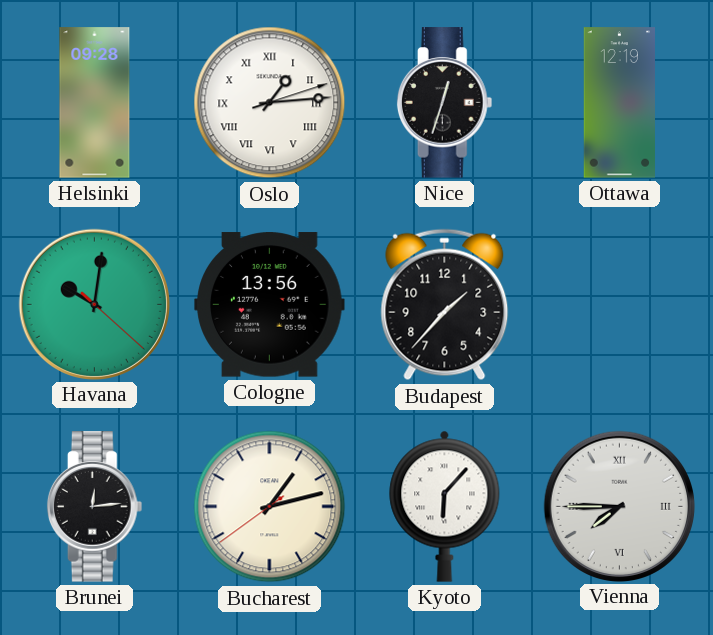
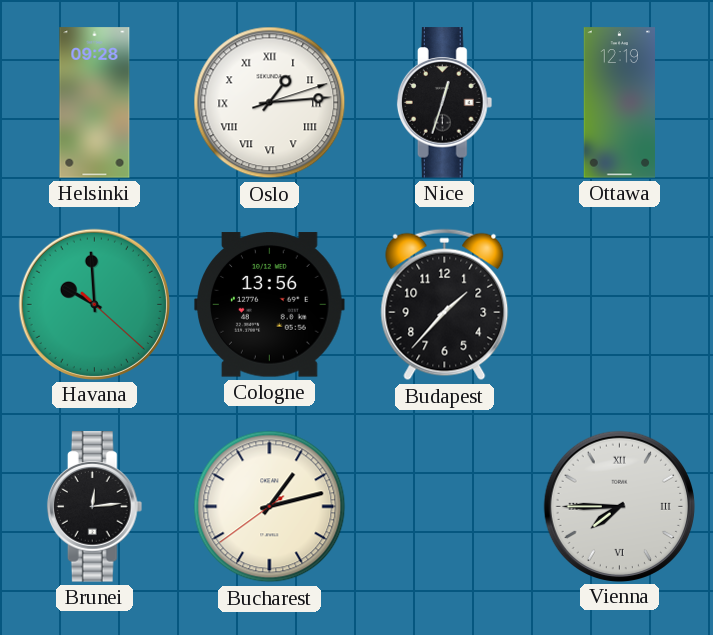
Havana: 10:01 -> 9:59
Kyoto: 6:07 -> none
